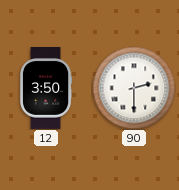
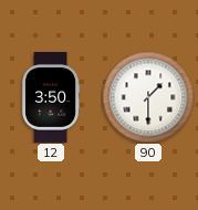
90: 2:30 -> 1:30
